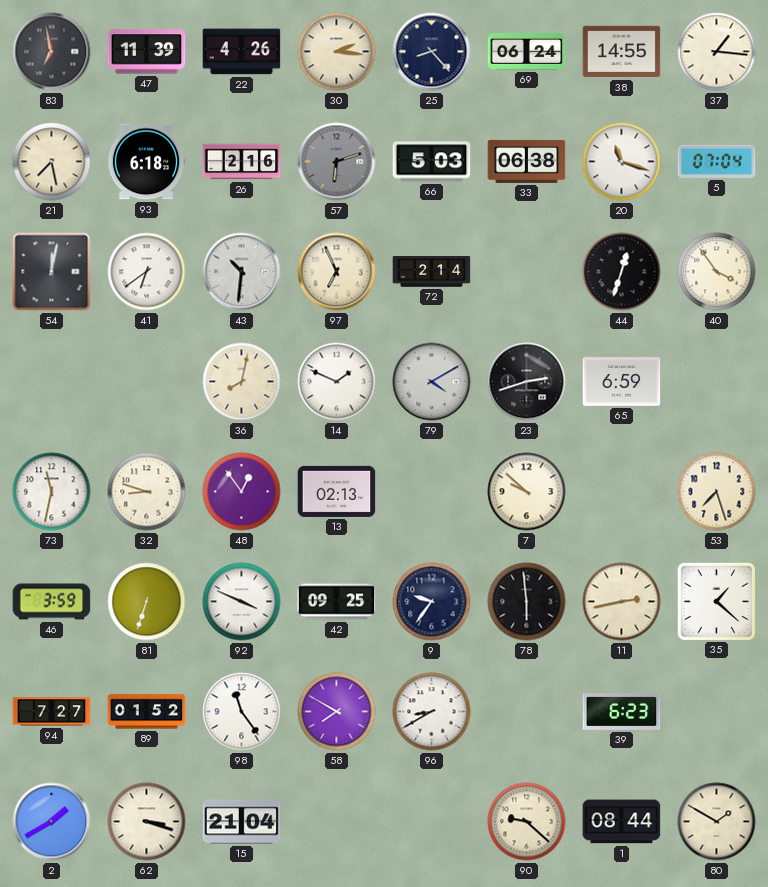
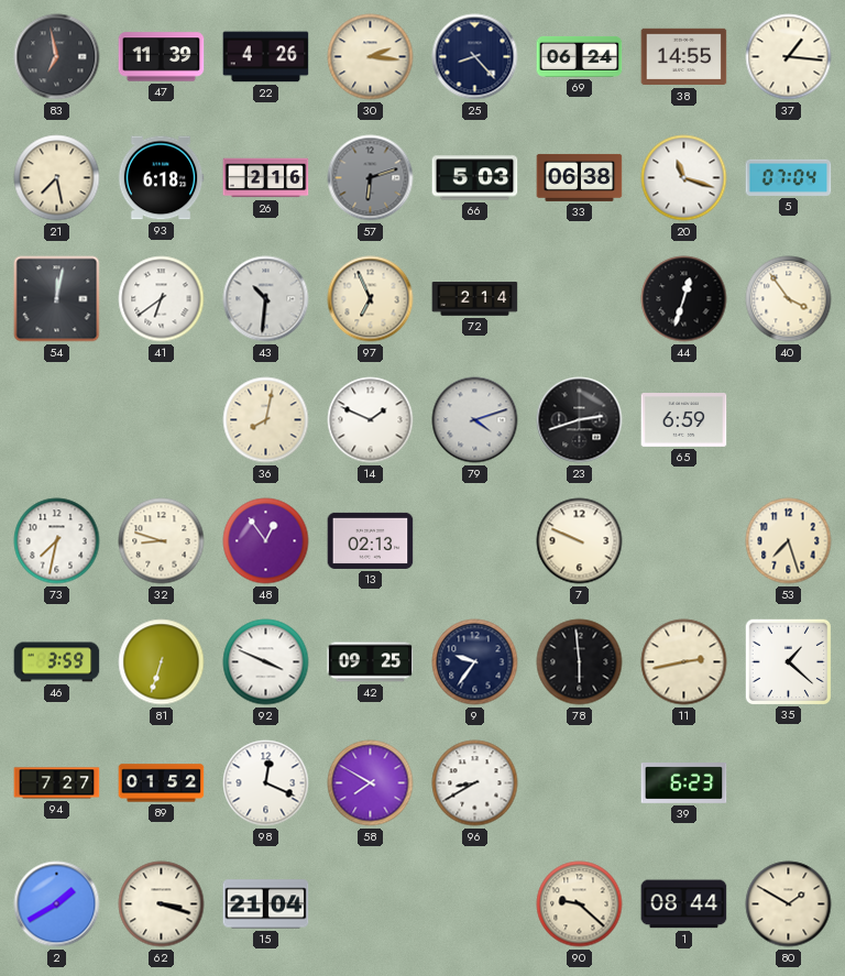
79: 4:10 -> 4:12
73: 11:32 -> 7:32
7: 9:52 -> 9:49
98: 11:24 -> 12:19
